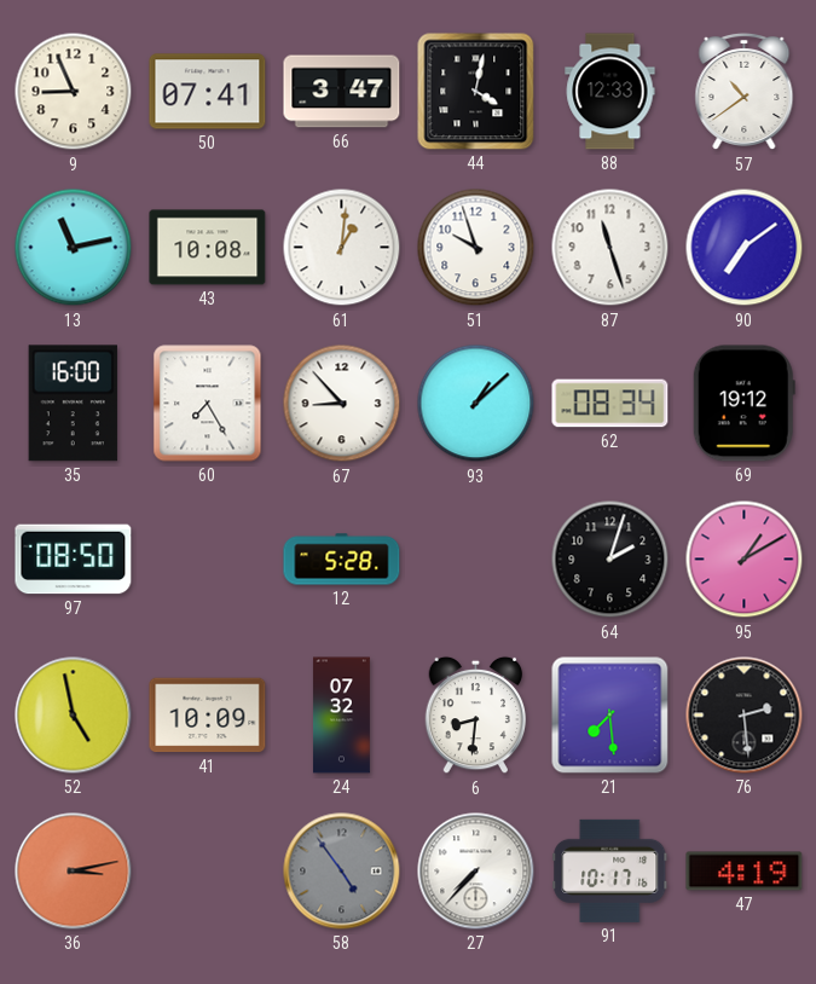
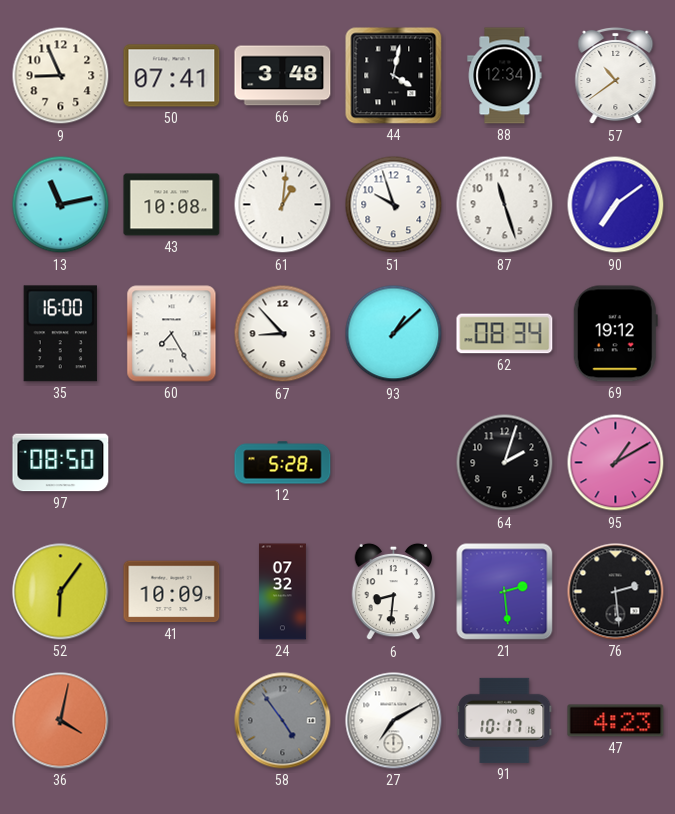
66: 3:47 -> 3:48
88: 12:33 -> 12:34
52: 4:58 -> 6:06
21: 7:29 -> 2:29
36: 3:13 -> 4:02
27: 7:37 -> 7:10
47: 4:19 -> 4:23
